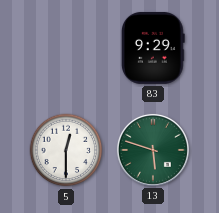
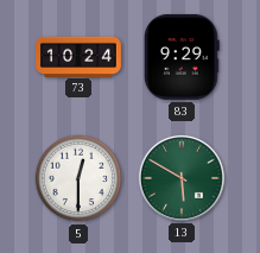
73: none -> 10:24
13: 5:48 -> 5:50
